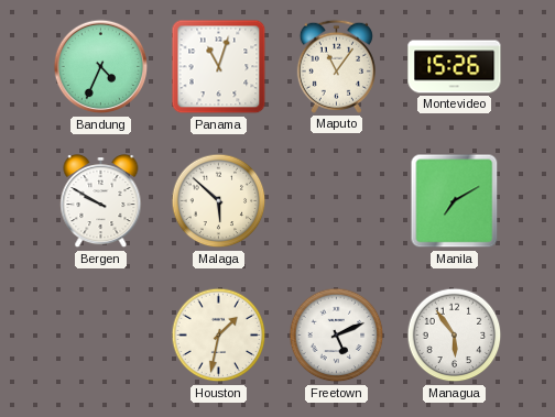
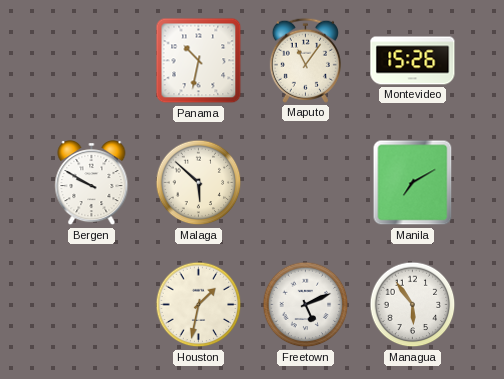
Bandung: 4:34 -> none
Panama: 11:03 -> 10:32
